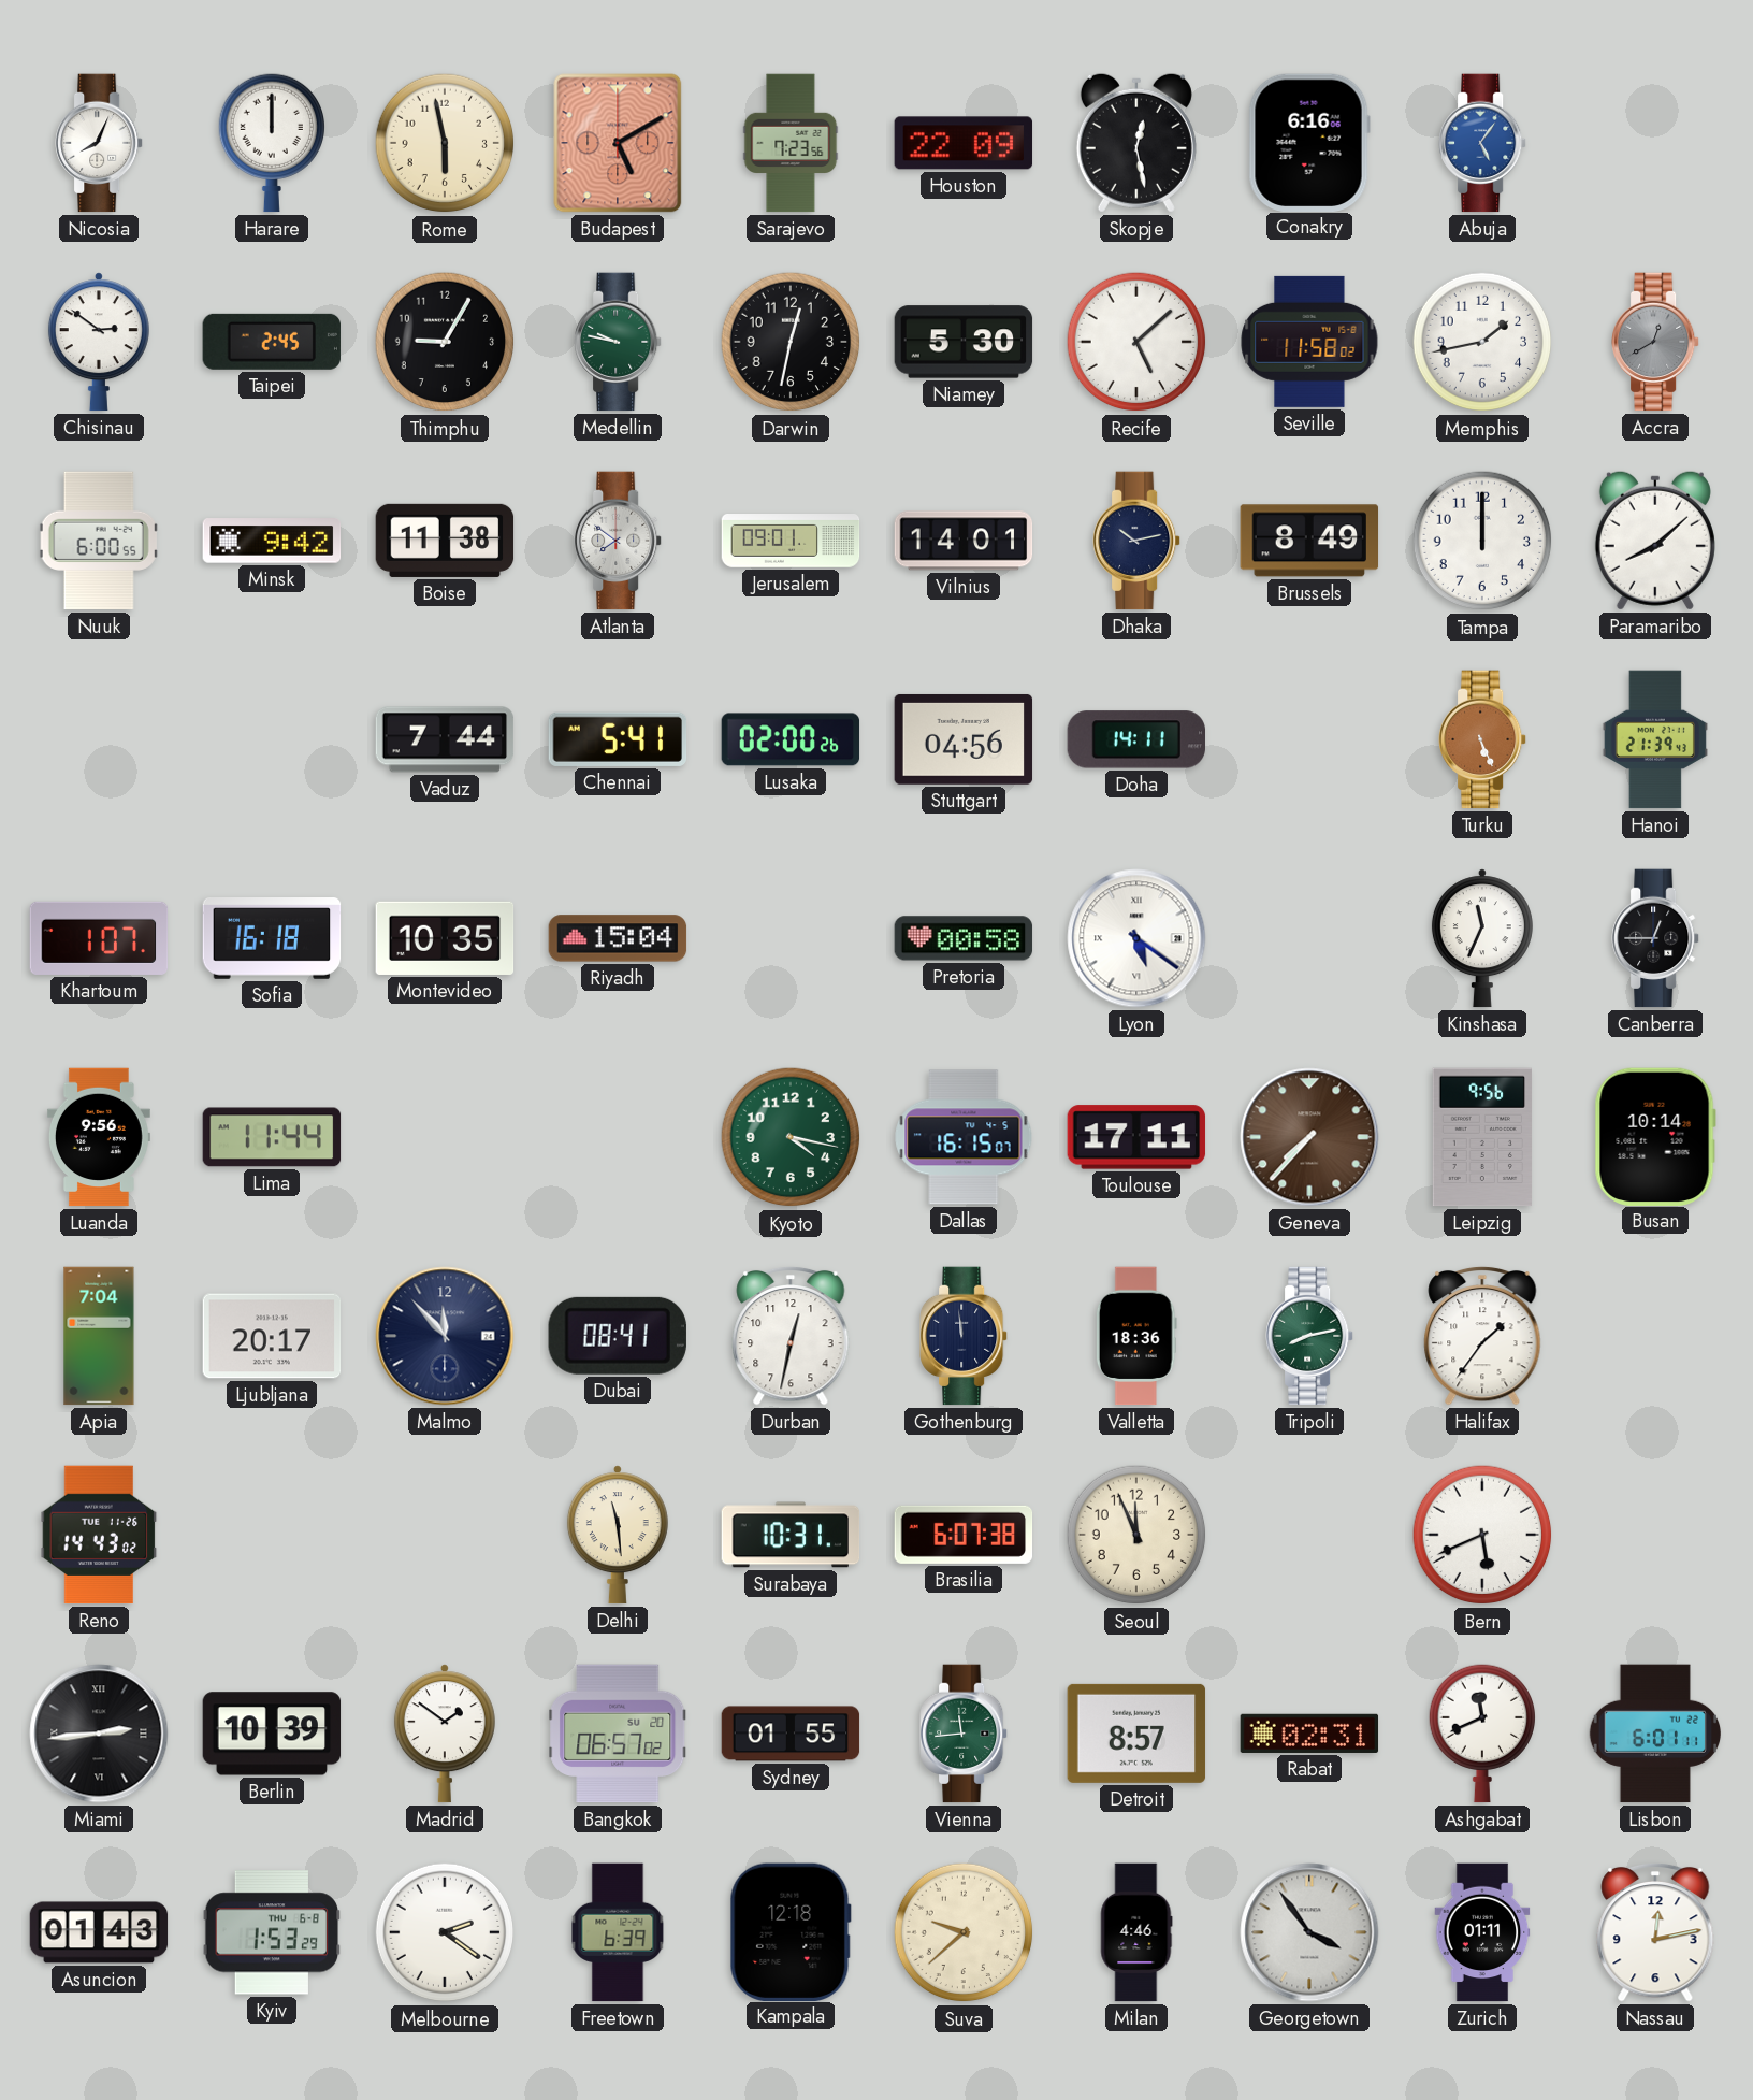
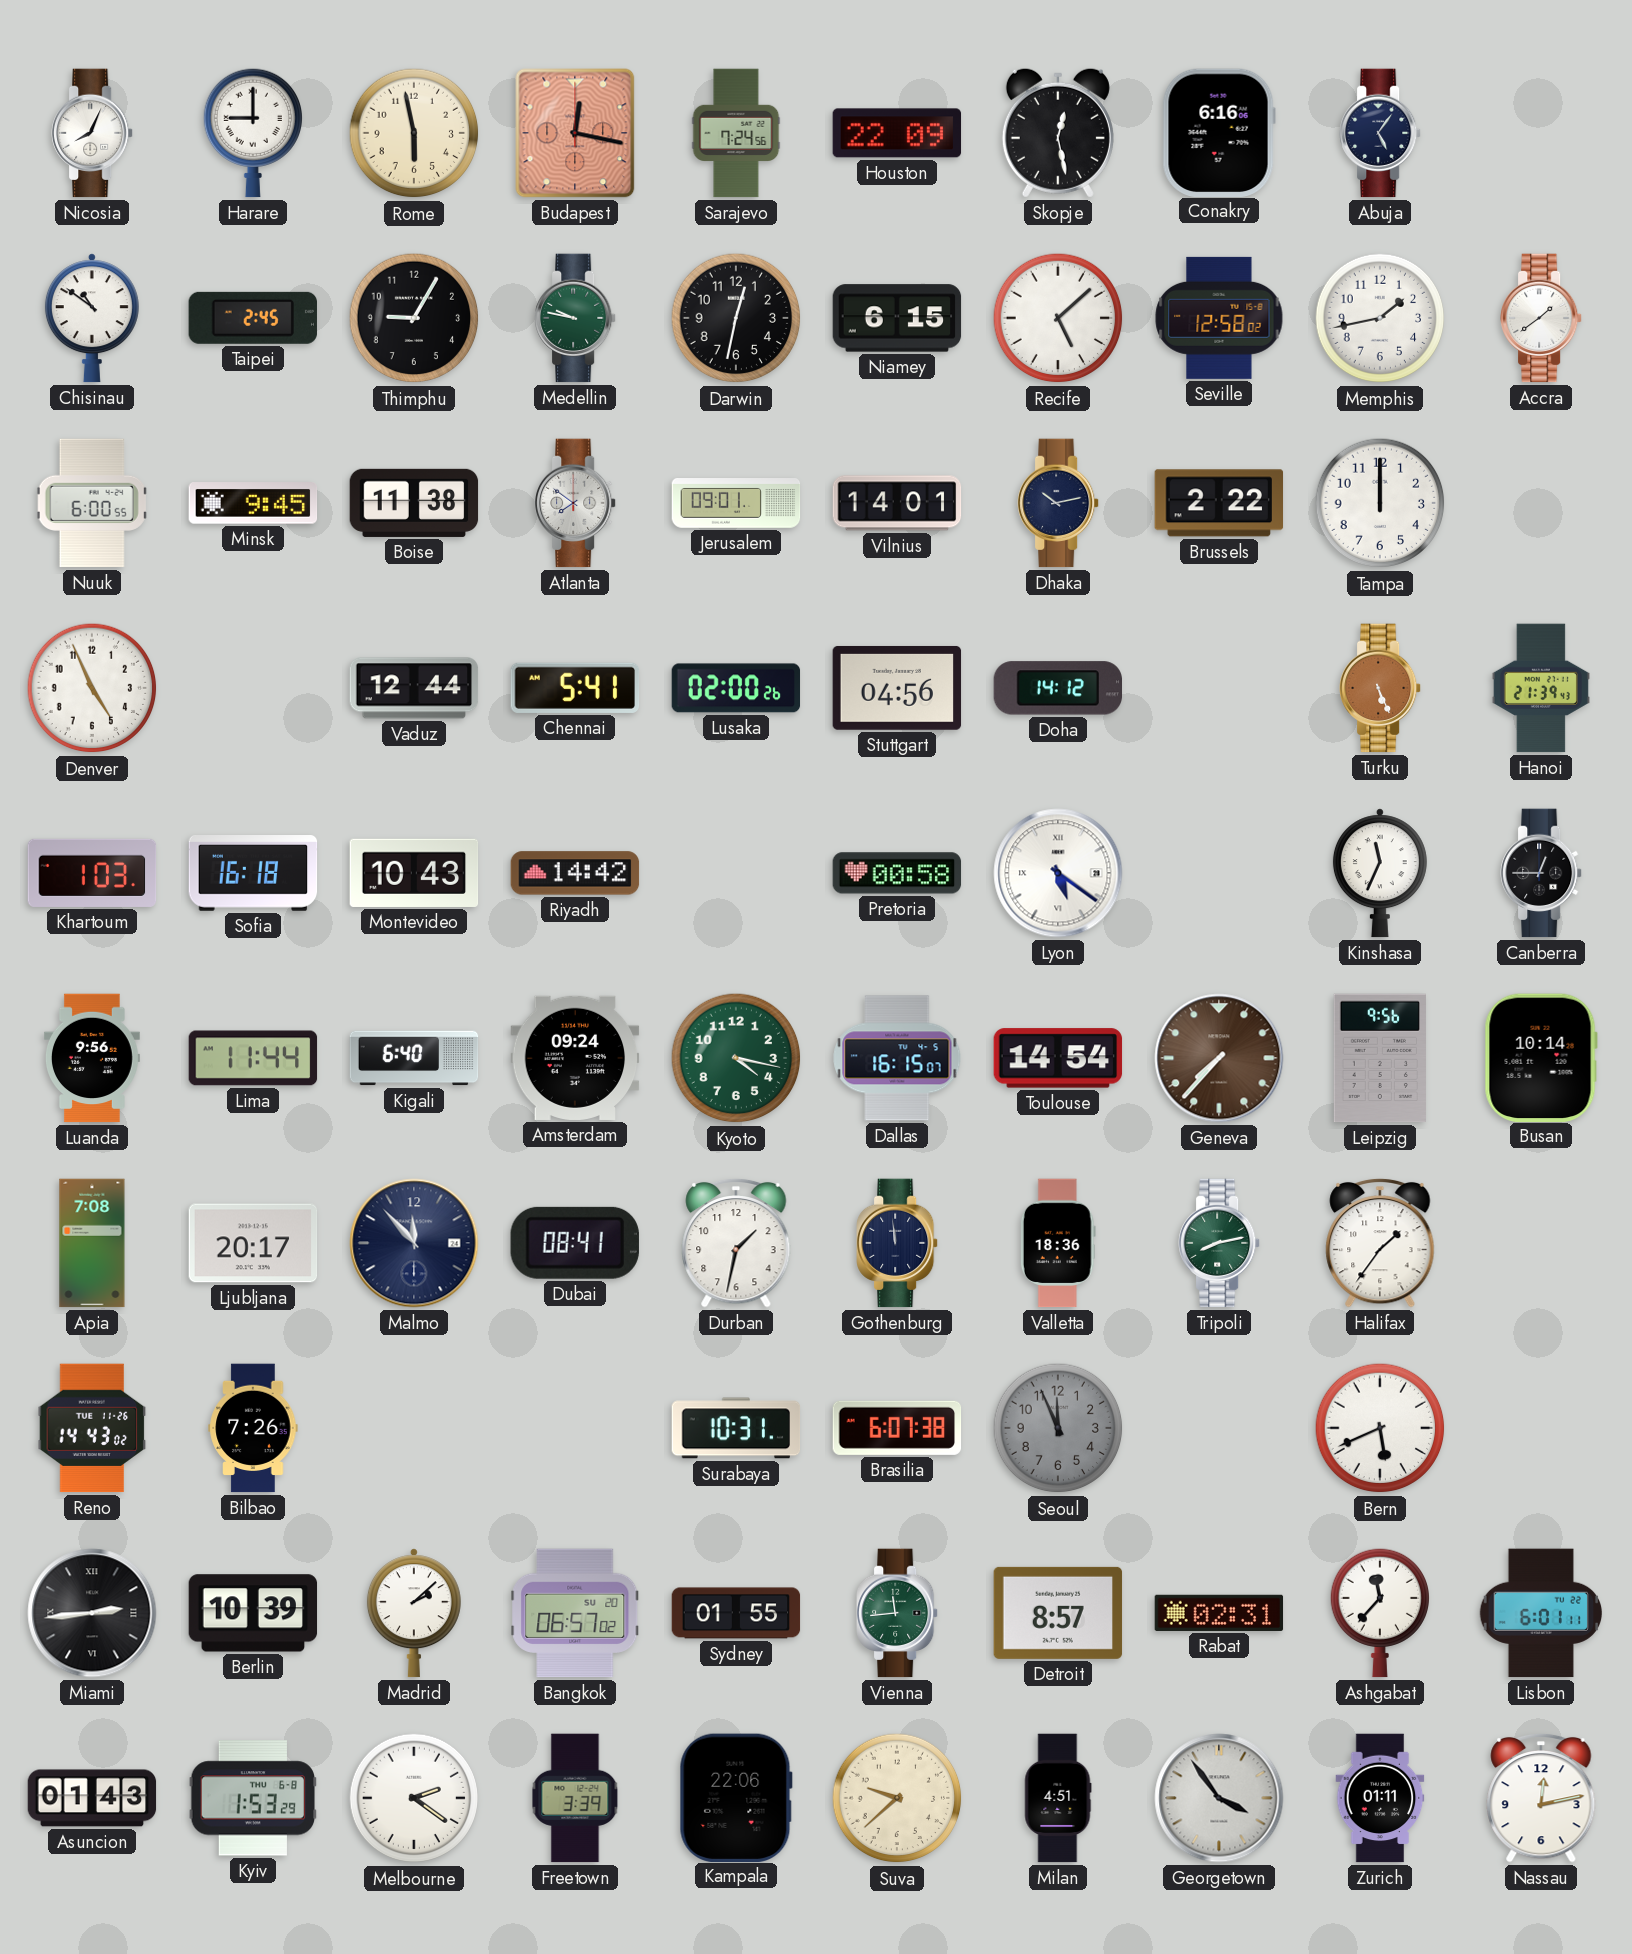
Harare: 12:00 -> 9:00
Budapest: 5:10 -> 12:17
Sarajevo: 7:23 -> 7:24
Abuja dial: blue -> navy
Chisinau: 2:51 -> 10:51
Niamey: 5:30 -> 6:15
Seville: 11:58 -> 12:58
Accra: 12:40 -> 1:39
Accra dial: grey -> white
Minsk: 9:42 -> 9:45
Brussels: 8:49 -> 2:22
Paramaribo: 8:08 -> none
Denver: none -> 4:56
Vaduz: 7:44 -> 12:44
Doha: 14:11 -> 14:12
Khartoum: 1:07 -> 1:03
Montevideo: 10:35 -> 10:43
Riyadh: 15:04 -> 14:42
Kigali: none -> 6:40
Amsterdam: none -> 09:24
Toulouse: 17:11 -> 14:54
Apia: 7:04 -> 7:08
Durban: 12:32 -> 1:32
Bilbao: none -> 7:26
Delhi: 11:29 -> none
Seoul dial: cream -> grey
Madrid: 1:51 -> 2:08
Ashgabat: 11:41 -> 11:37
Freetown: 6:39 -> 3:39
Kampala: 12:18 -> 22:06
Milan: 4:46 -> 4:51
